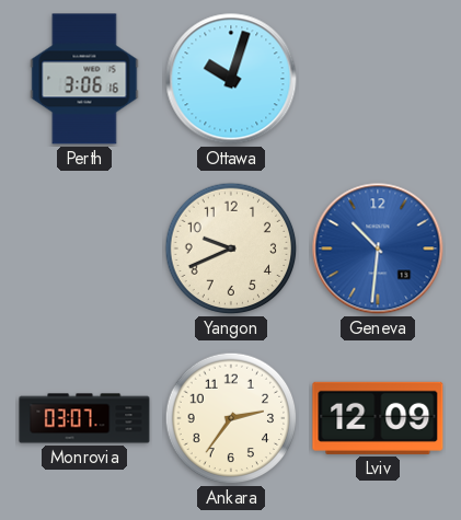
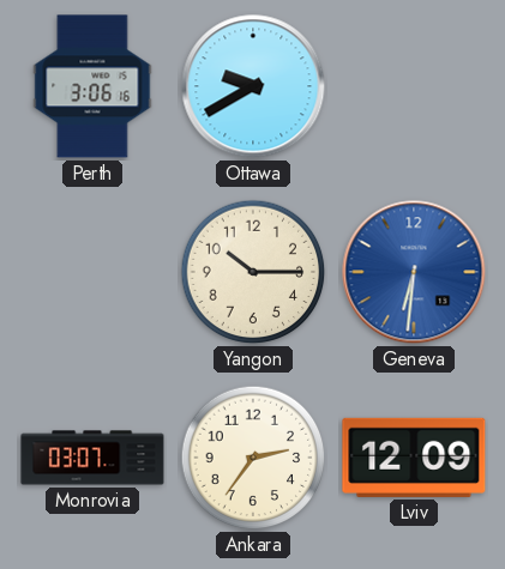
Ottawa: 10:03 -> 9:40
Yangon: 9:41 -> 10:15
Geneva: 10:31 -> 6:31
